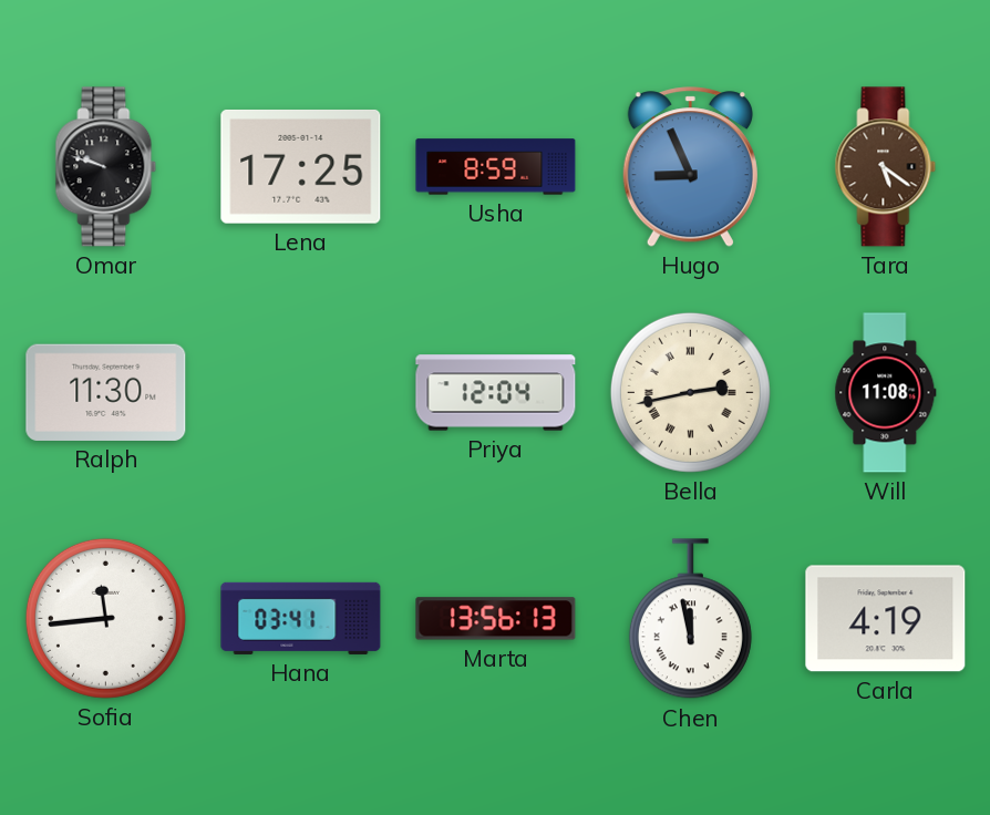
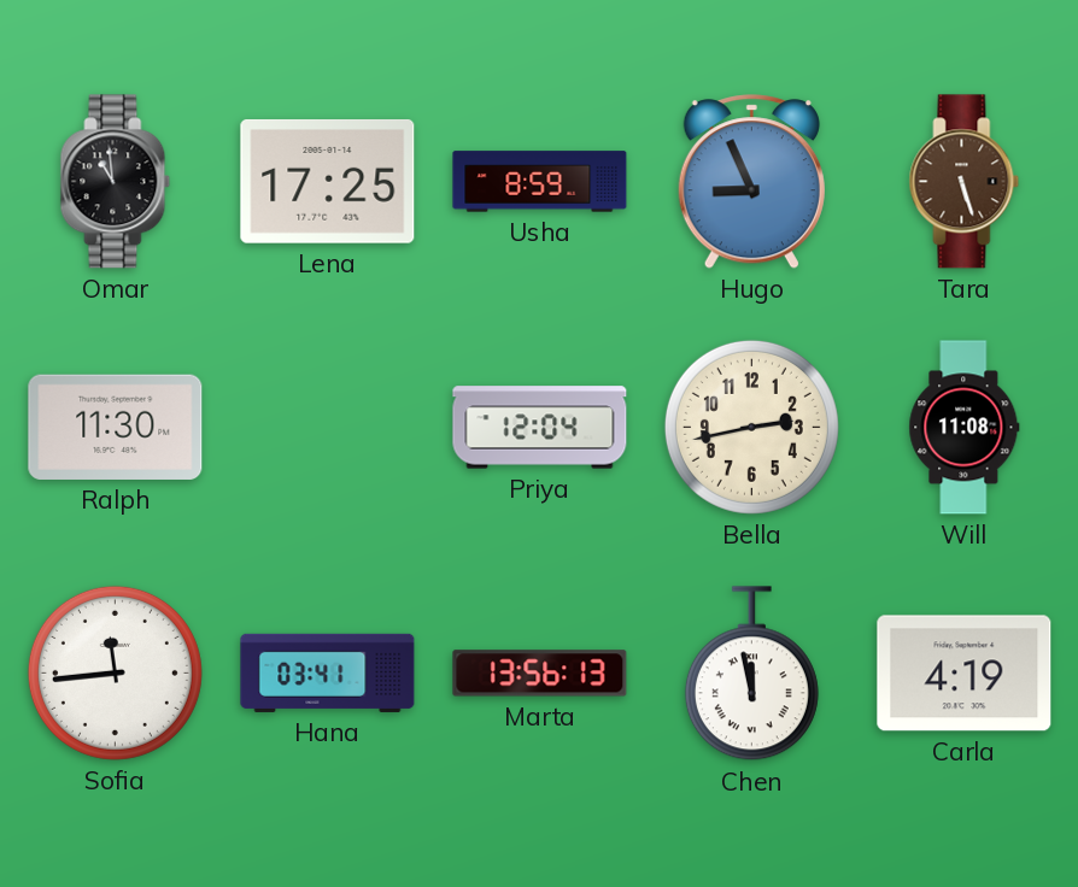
Omar: 9:48 -> 10:59
Tara: 5:21 -> 5:27
Bella numerals: Roman -> Arabic
